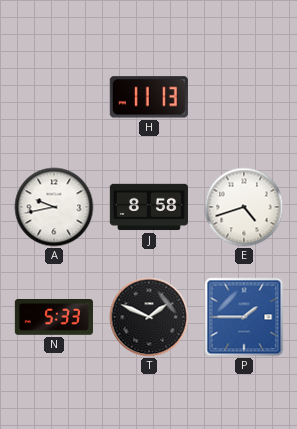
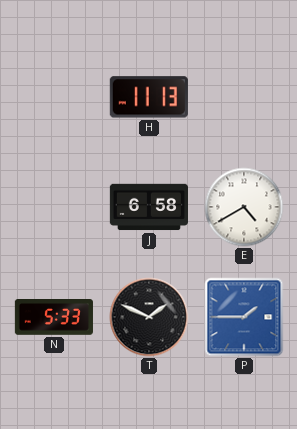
A: 9:43 -> none
J: 8:58 -> 6:58
E: 4:42 -> 4:40
